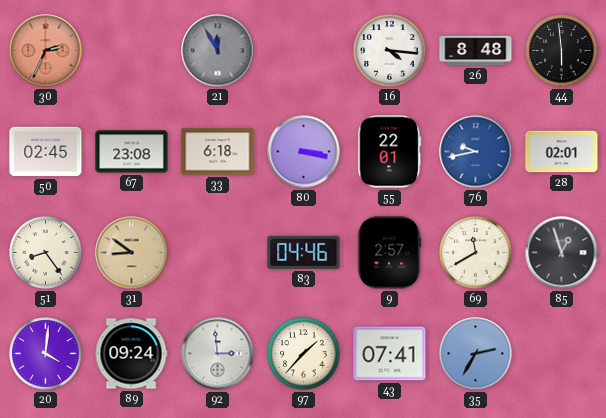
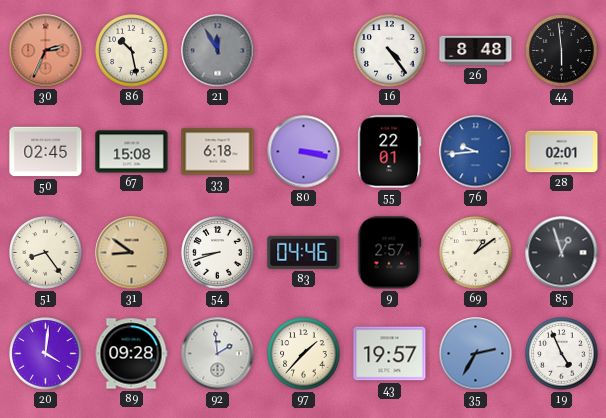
86: none -> 10:28
16: 4:16 -> 4:24
67: 23:08 -> 15:08
76: 9:43 -> 9:44
54: none -> 8:42
69: 11:40 -> 1:09
89: 09:24 -> 09:28
92: 2:59 -> 1:59
43: 07:41 -> 19:57
19: none -> 4:56
